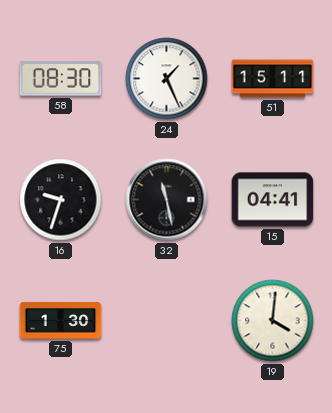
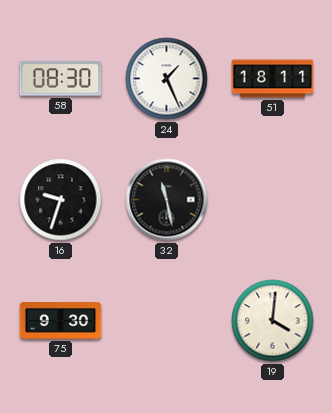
51: 15:11 -> 18:11
15: 04:41 -> none
75: 1:30 -> 9:30
